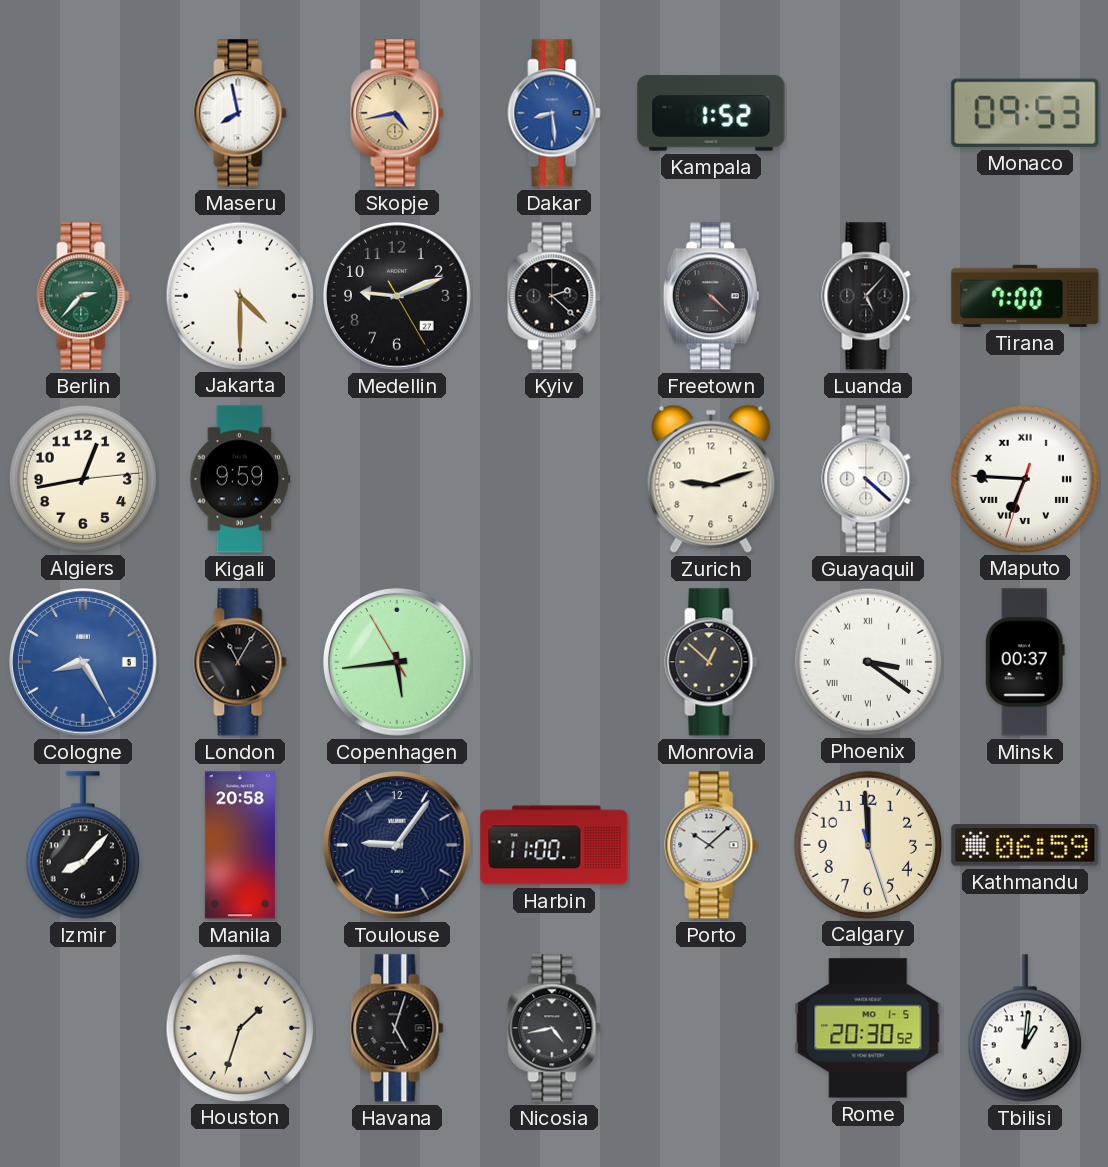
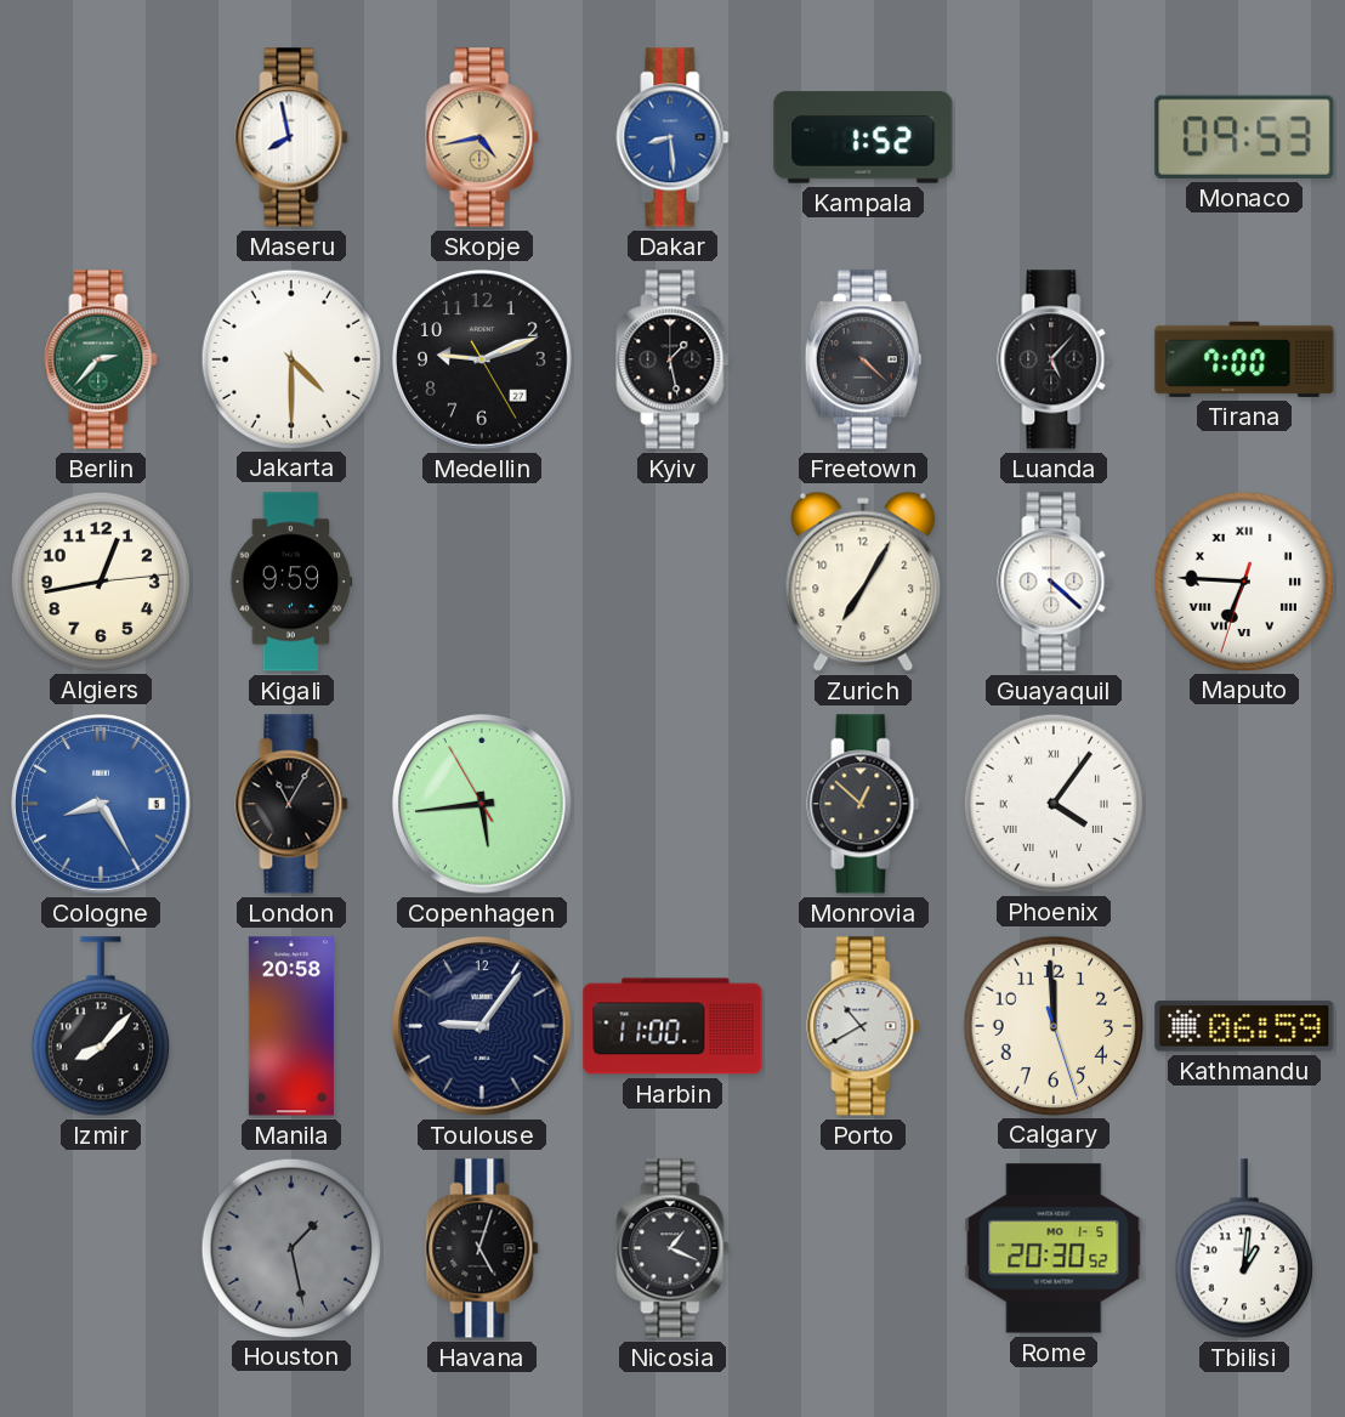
Kyiv: 2:22 -> 1:28
Zurich: 9:12 -> 7:05
Phoenix: 3:21 -> 4:06
Minsk: 00:37 -> none
Porto: 10:08 -> 10:40
Houston: 1:33 -> 1:28
Houston dial: cream -> grey
Nicosia: 4:43 -> 1:19
